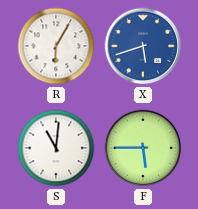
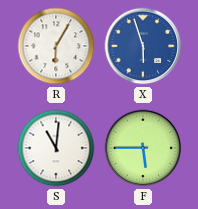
X: 5:42 -> 5:57
